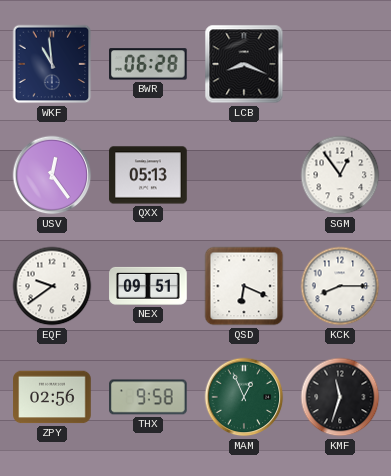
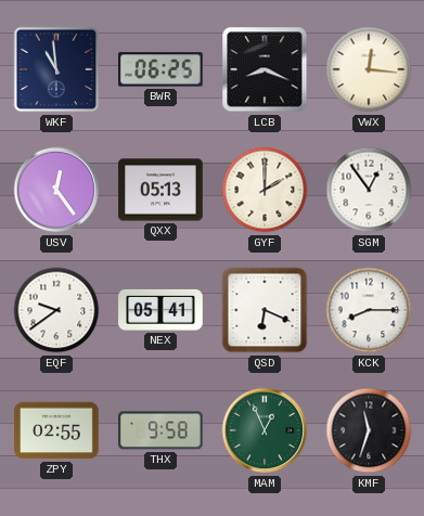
BWR: 06:28 -> 06:25
VWX: none -> 12:16
GYF: none -> 2:00
NEX: 09:51 -> 05:41
ZPY: 02:56 -> 02:55
